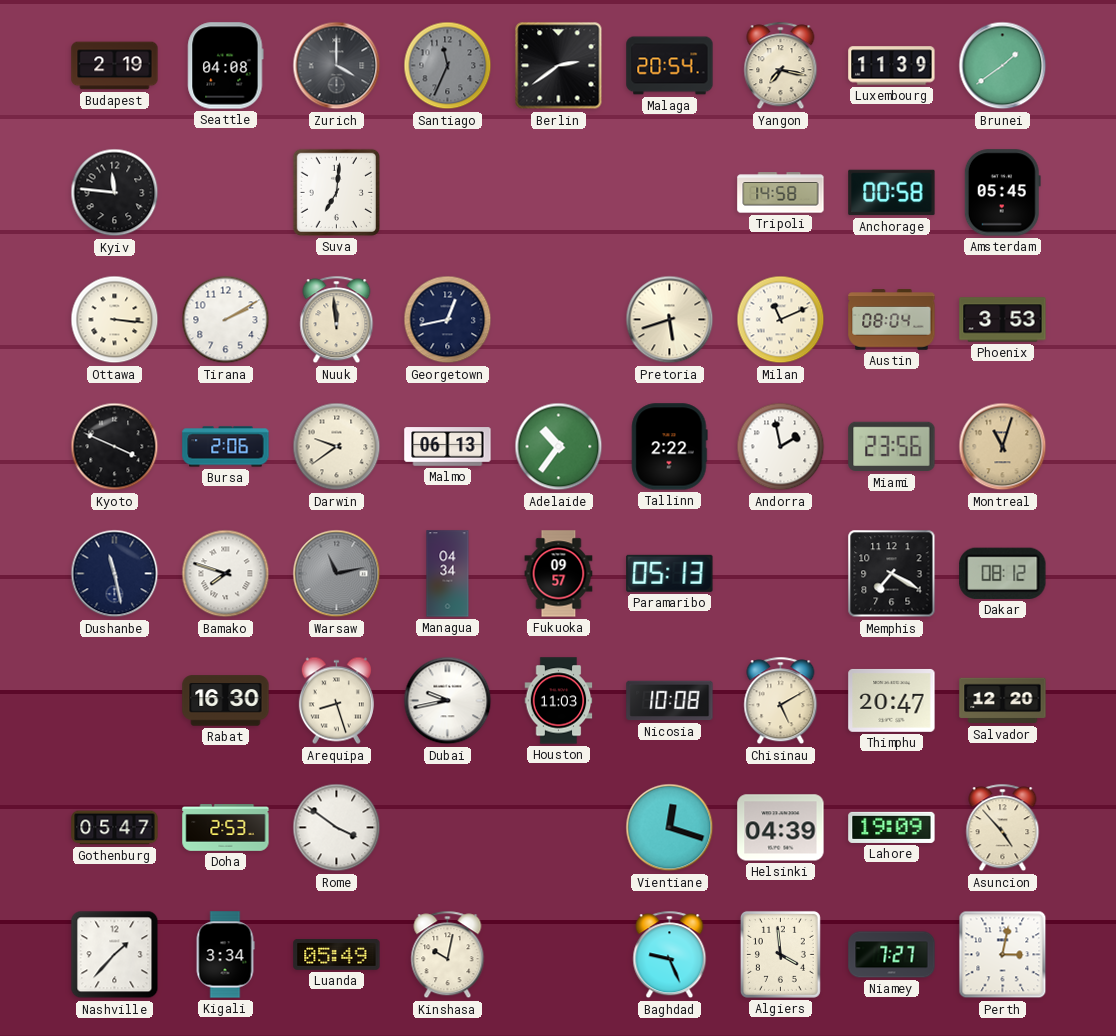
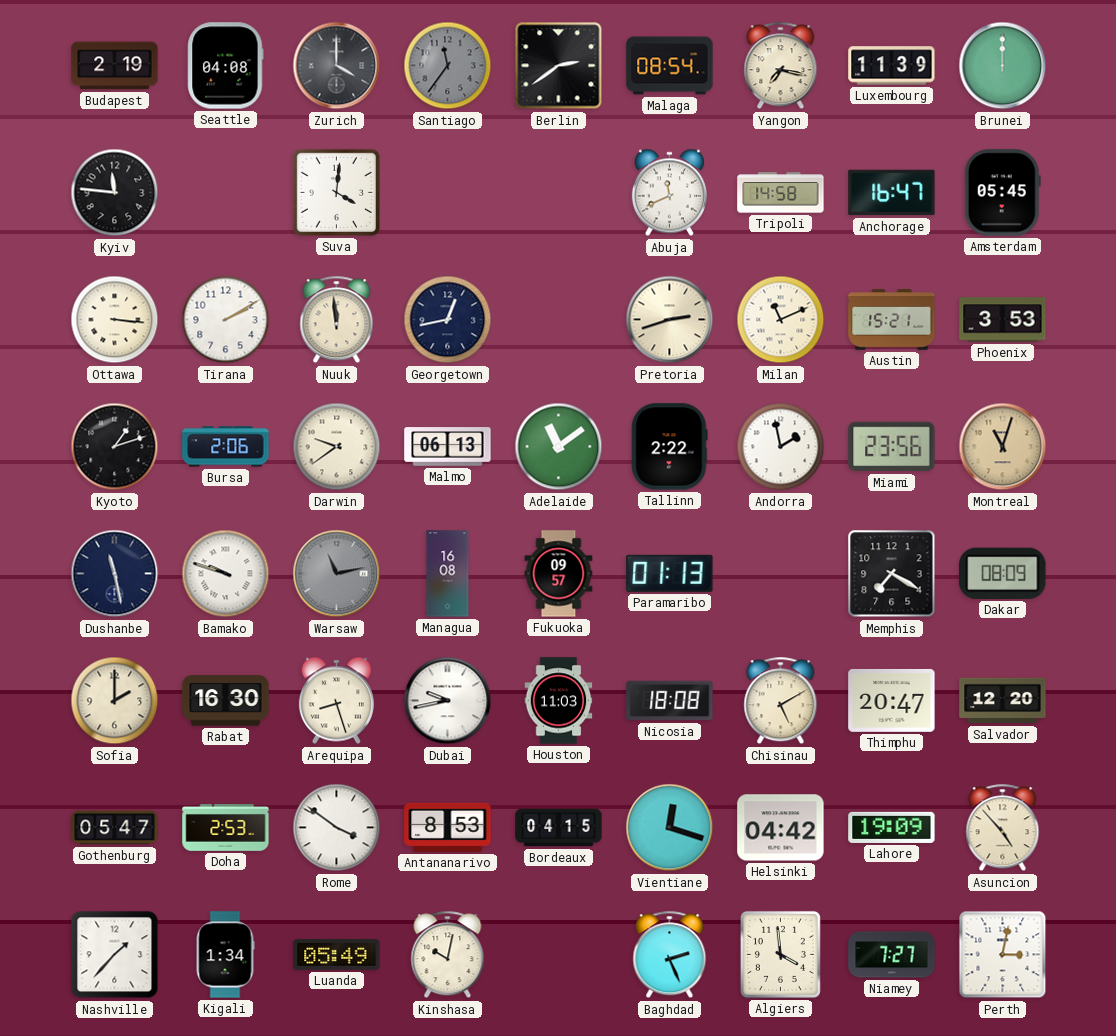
Santiago: 11:34 -> 11:36
Malaga: 20:54 -> 08:54
Brunei: 1:39 -> 12:00
Suva: 7:01 -> 4:01
Abuja: none -> 11:41
Anchorage: 00:58 -> 16:47
Pretoria: 5:42 -> 2:42
Austin: 08:04 -> 15:21
Kyoto: 3:49 -> 1:12
Adelaide: 10:36 -> 11:09
Bamako: 7:48 -> 9:48
Managua: 04:34 -> 16:08
Paramaribo: 05:13 -> 01:13
Dakar: 08:12 -> 08:09
Sofia: none -> 2:00
Nicosia: 10:08 -> 18:08
Antananarivo: none -> 8:53
Bordeaux: none -> 04:15
Helsinki: 04:39 -> 04:42
Kigali: 3:34 -> 1:34
Baghdad: 9:26 -> 2:26
